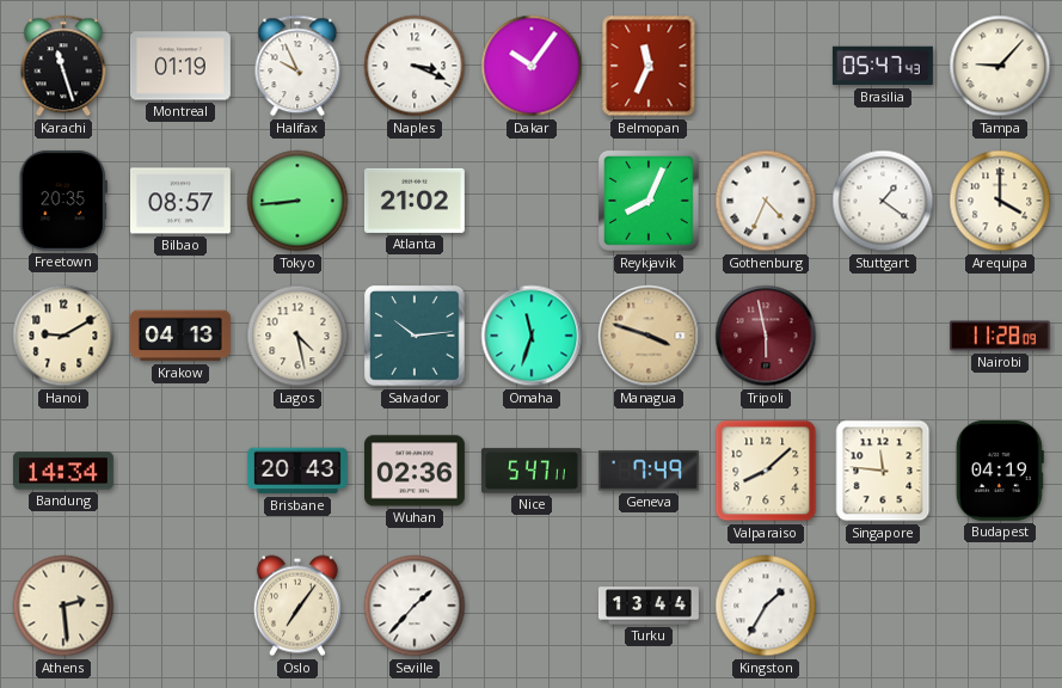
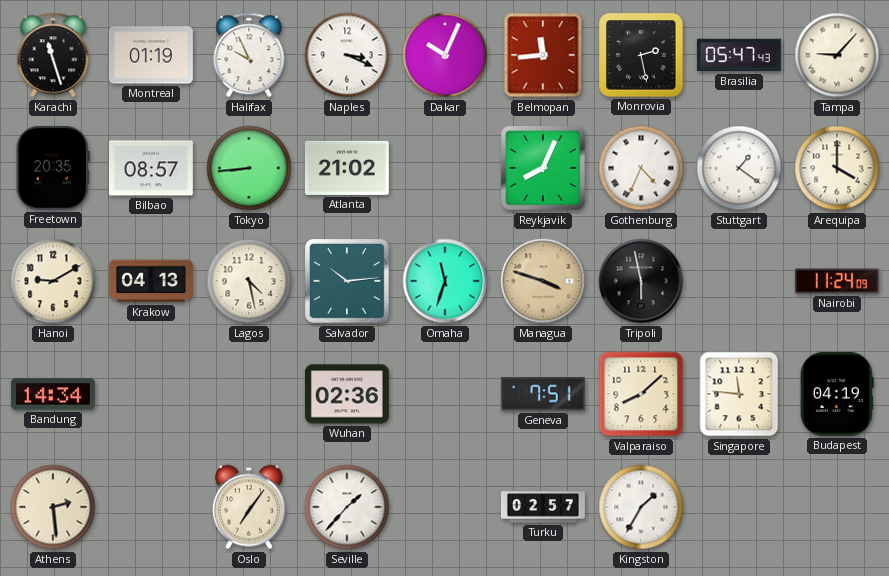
Dakar: 10:06 -> 10:04
Belmopan: 11:34 -> 11:44
Monrovia: none -> 2:28
Tripoli dial: burgundy -> black
Nairobi: 11:28 -> 11:24
Brisbane: 20:43 -> none
Nice: 5:47 -> none
Geneva: 7:49 -> 7:51
Turku: 13:44 -> 02:57
